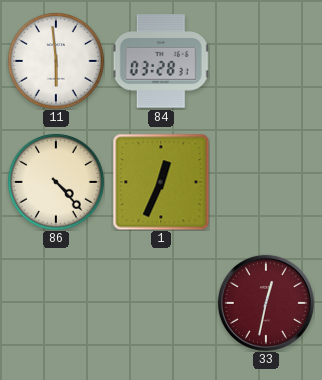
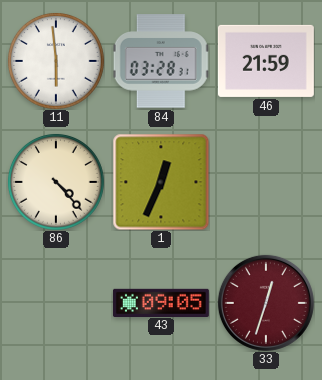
46: none -> 21:59
43: none -> 09:05
33: 12:32 -> 12:33
